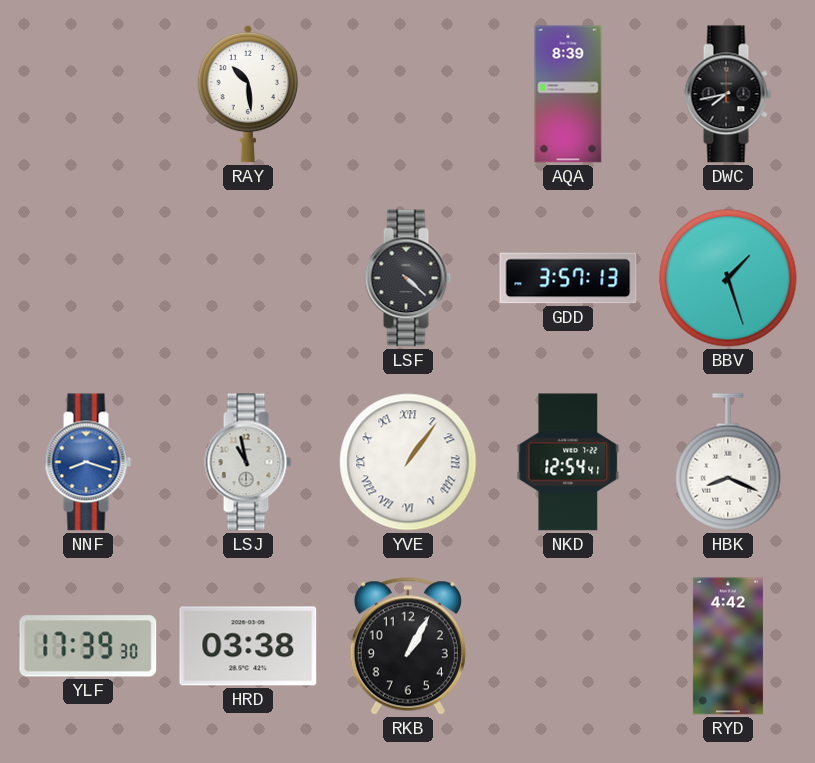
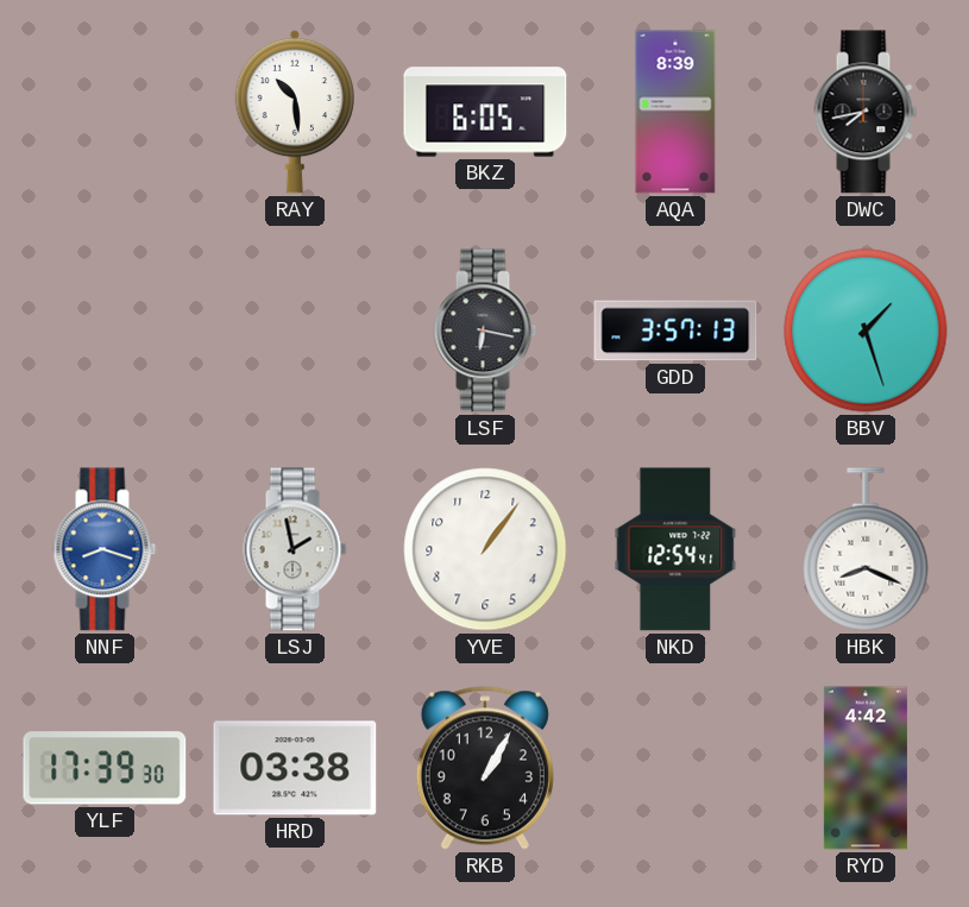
BKZ: none -> 6:05
LSF: 4:22 -> 6:17
LSJ: 10:58 -> 1:58
YVE numerals: Roman -> Arabic
